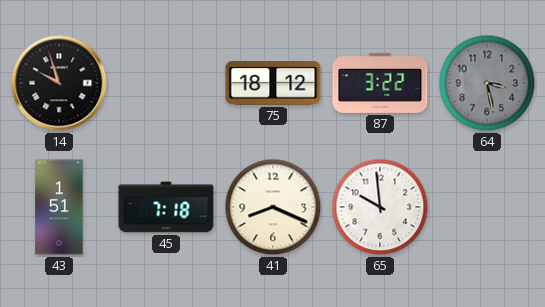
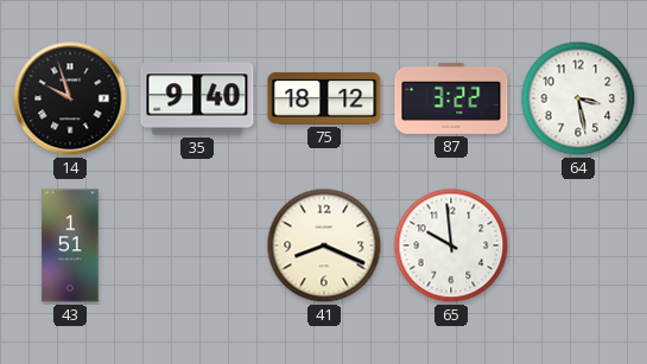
35: none -> 9:40
64 dial: grey -> white
45: 7:18 -> none
